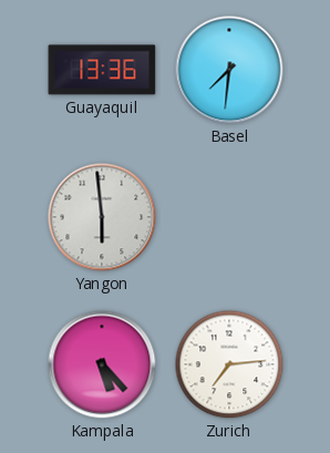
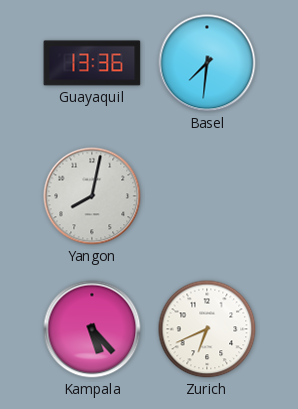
Yangon: 5:59 -> 8:02
Zurich: 7:14 -> 6:41
